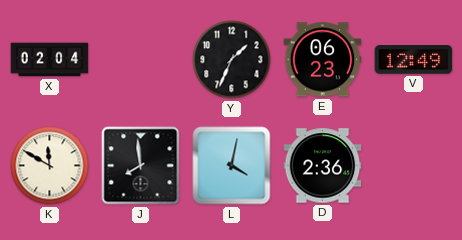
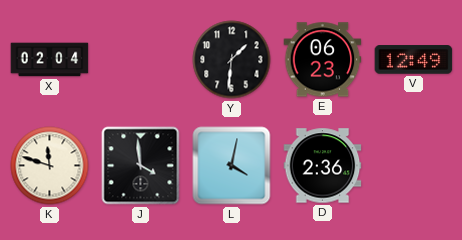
Y: 1:34 -> 1:31
K: 11:50 -> 11:48
J: 7:59 -> 3:59
